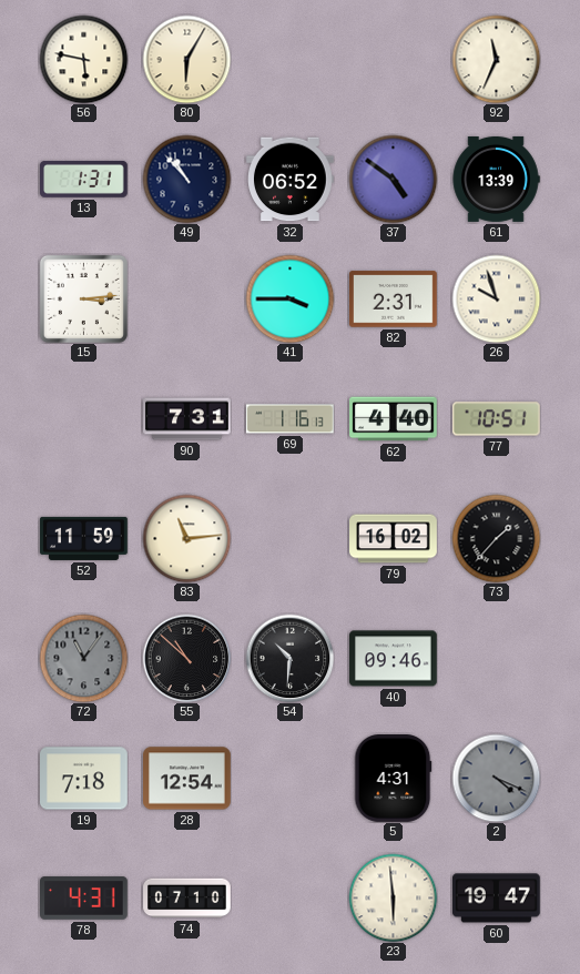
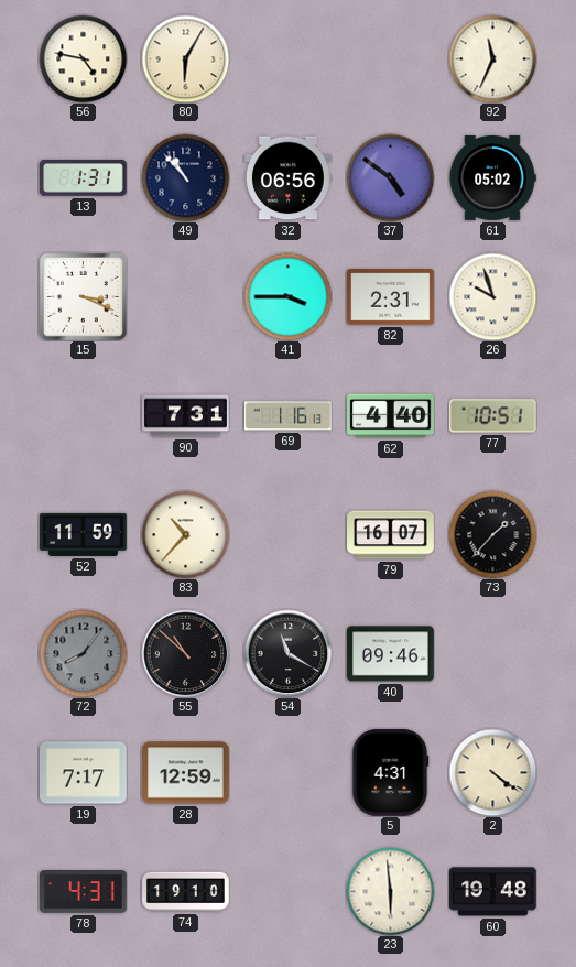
56: 5:47 -> 4:47
32: 06:52 -> 06:56
61: 13:39 -> 05:02
15: 3:14 -> 3:19
83: 11:14 -> 10:37
79: 16:02 -> 16:07
72: 11:06 -> 8:06
54: 10:31 -> 11:20
19: 7:18 -> 7:17
28: 12:54 -> 12:59
2: 4:19 -> 4:21
2 dial: grey -> cream
74: 07:10 -> 19:10
60: 19:47 -> 19:48
